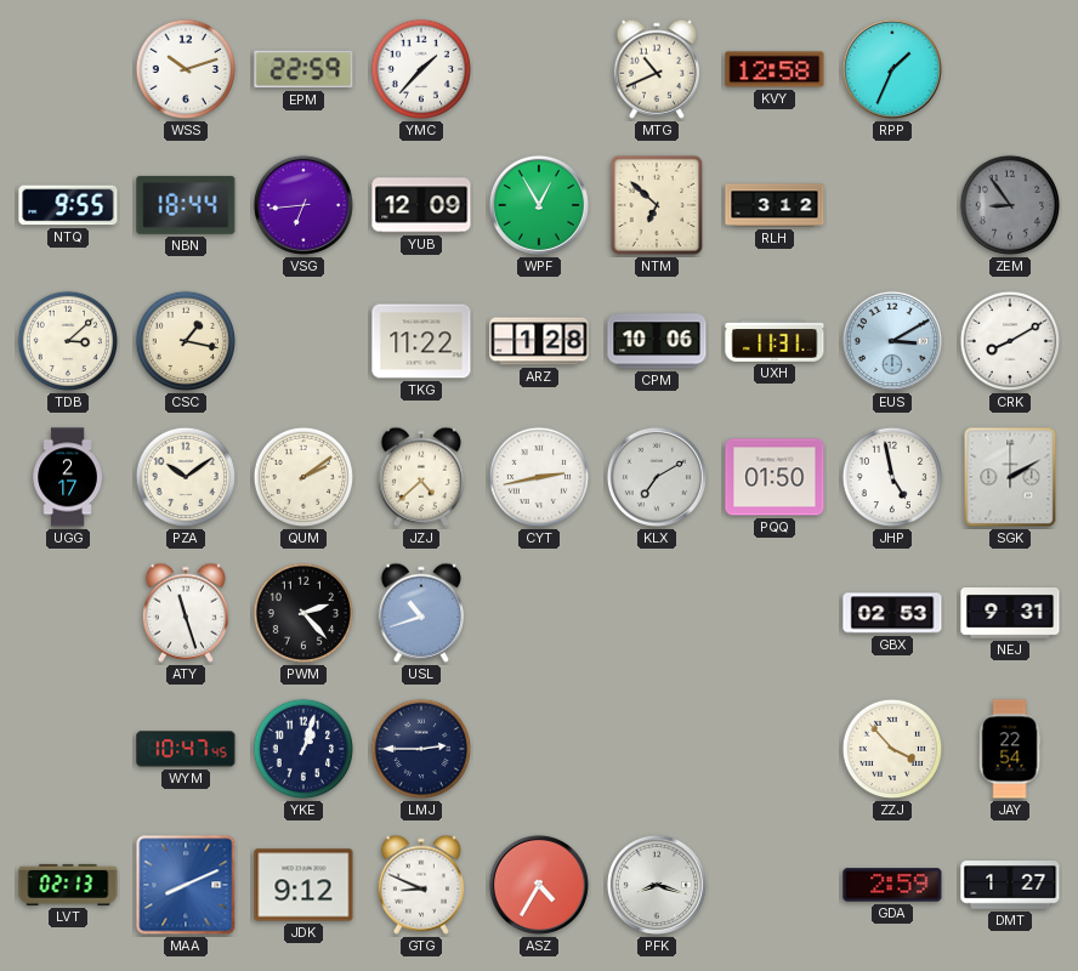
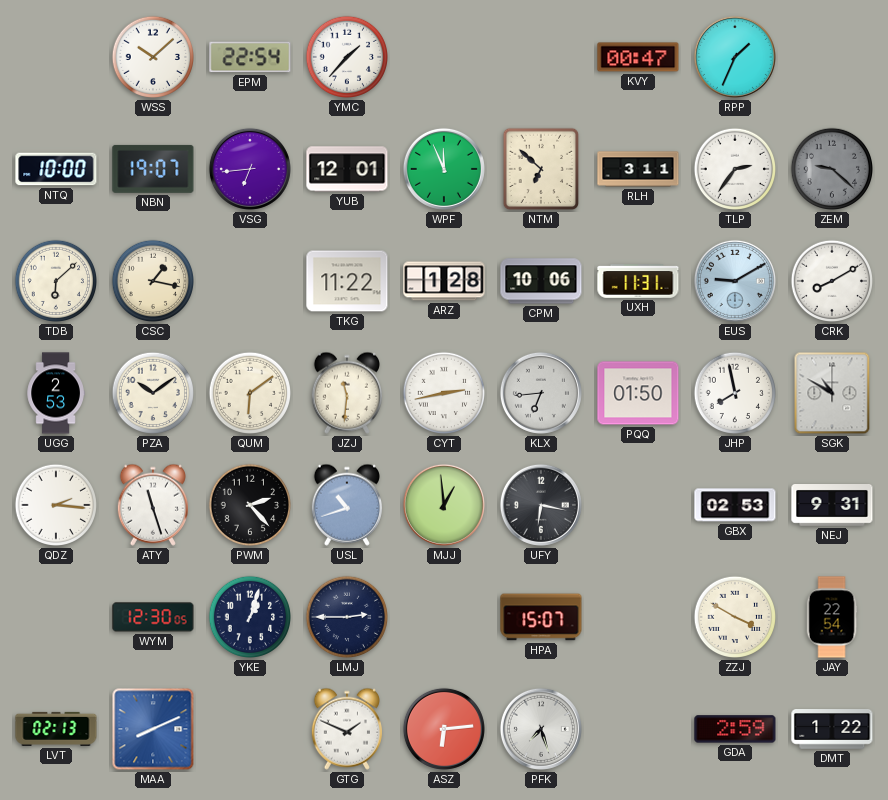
WSS: 10:12 -> 10:08
EPM: 22:59 -> 22:54
MTG: 10:41 -> none
KVY: 12:58 -> 00:47
NTQ: 9:55 -> 10:00
NBN: 18:44 -> 19:07
YUB: 12:09 -> 12:01
WPF: 12:55 -> 11:56
RLH: 3:12 -> 3:11
TLP: none -> 2:36
ZEM: 8:54 -> 9:22
TDB: 3:08 -> 6:08
EUS: 3:10 -> 9:10
UGG: 2:17 -> 2:53
QUM: 2:09 -> 6:09
JZJ: 4:38 -> 11:31
KLX: 7:10 -> 6:44
JHP: 4:58 -> 7:58
SGK: 2:10 -> 10:50
QDZ: none -> 2:16
MJJ: none -> 12:59
UFY: none -> 6:17
WYM: 10:47 -> 12:30
HPA: none -> 15:07
ZZJ: 3:53 -> 3:50
JDK: 9:12 -> none
GTG: 8:49 -> 1:49
ASZ: 4:35 -> 6:14
PFK: 8:18 -> 7:27
DMT: 1:27 -> 1:22
